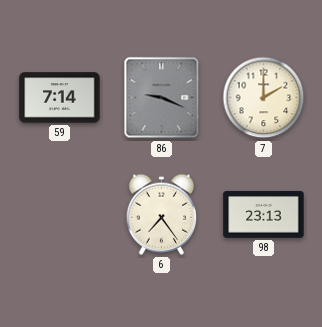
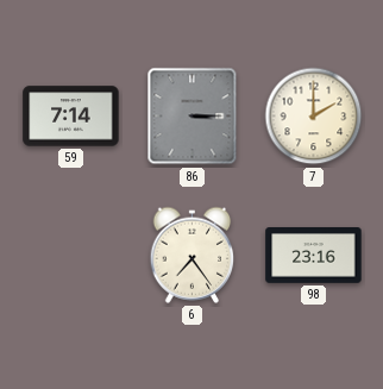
86: 9:19 -> 3:15
98: 23:13 -> 23:16
